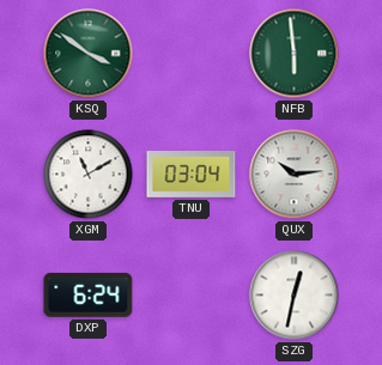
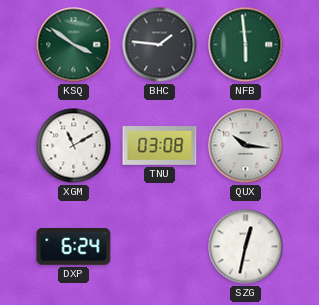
BHC: none -> 1:46
TNU: 03:04 -> 03:08
QUX: 10:14 -> 10:16
